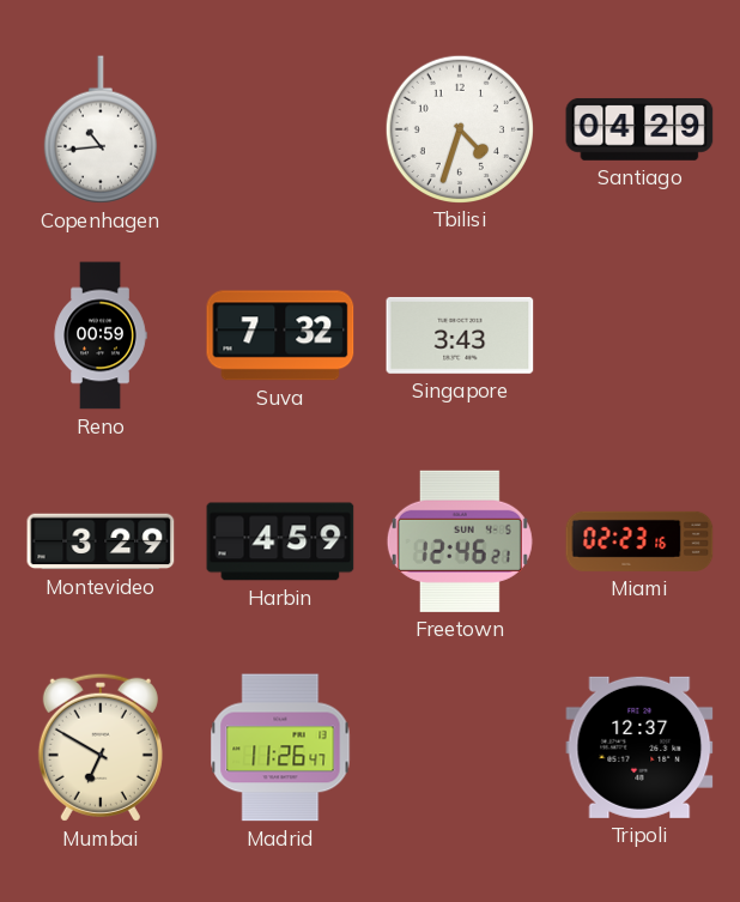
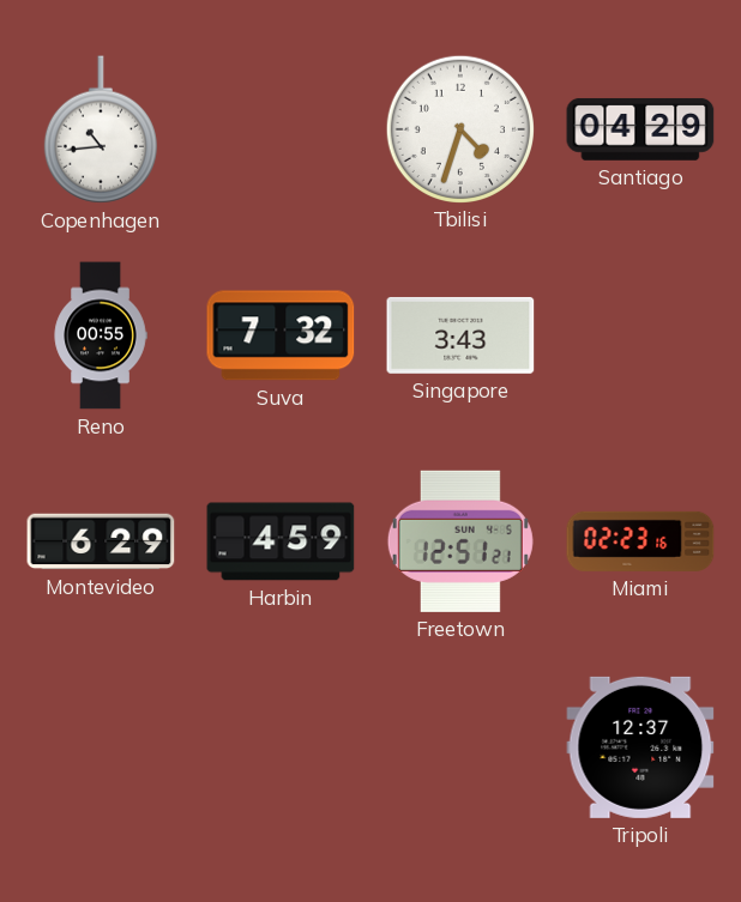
Reno: 00:59 -> 00:55
Montevideo: 3:29 -> 6:29
Freetown: 12:46 -> 12:51
Mumbai: 6:50 -> none
Madrid: 11:26 -> none
